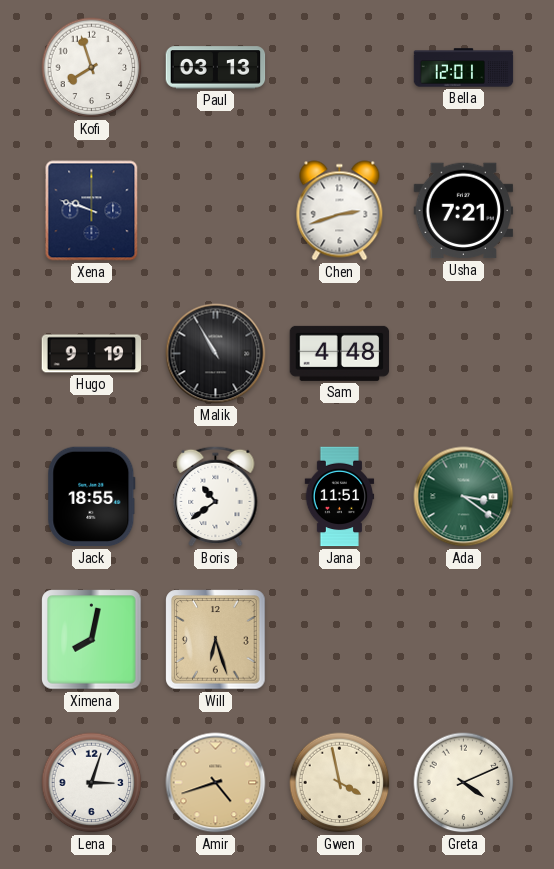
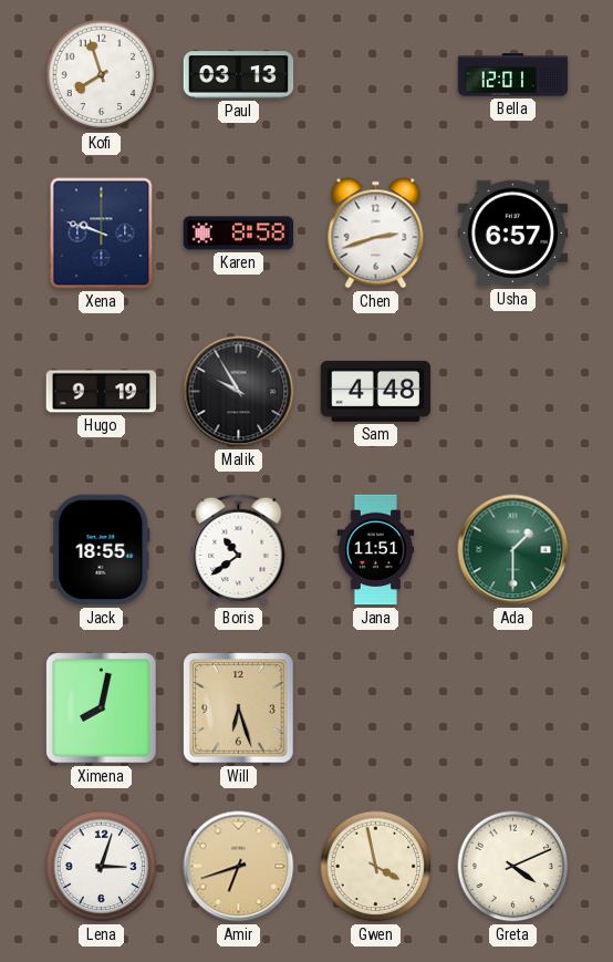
Karen: none -> 8:58
Usha: 7:21 -> 6:57
Malik: 10:55 -> 9:55
Ada: 3:21 -> 1:30
Amir: 4:42 -> 6:42
